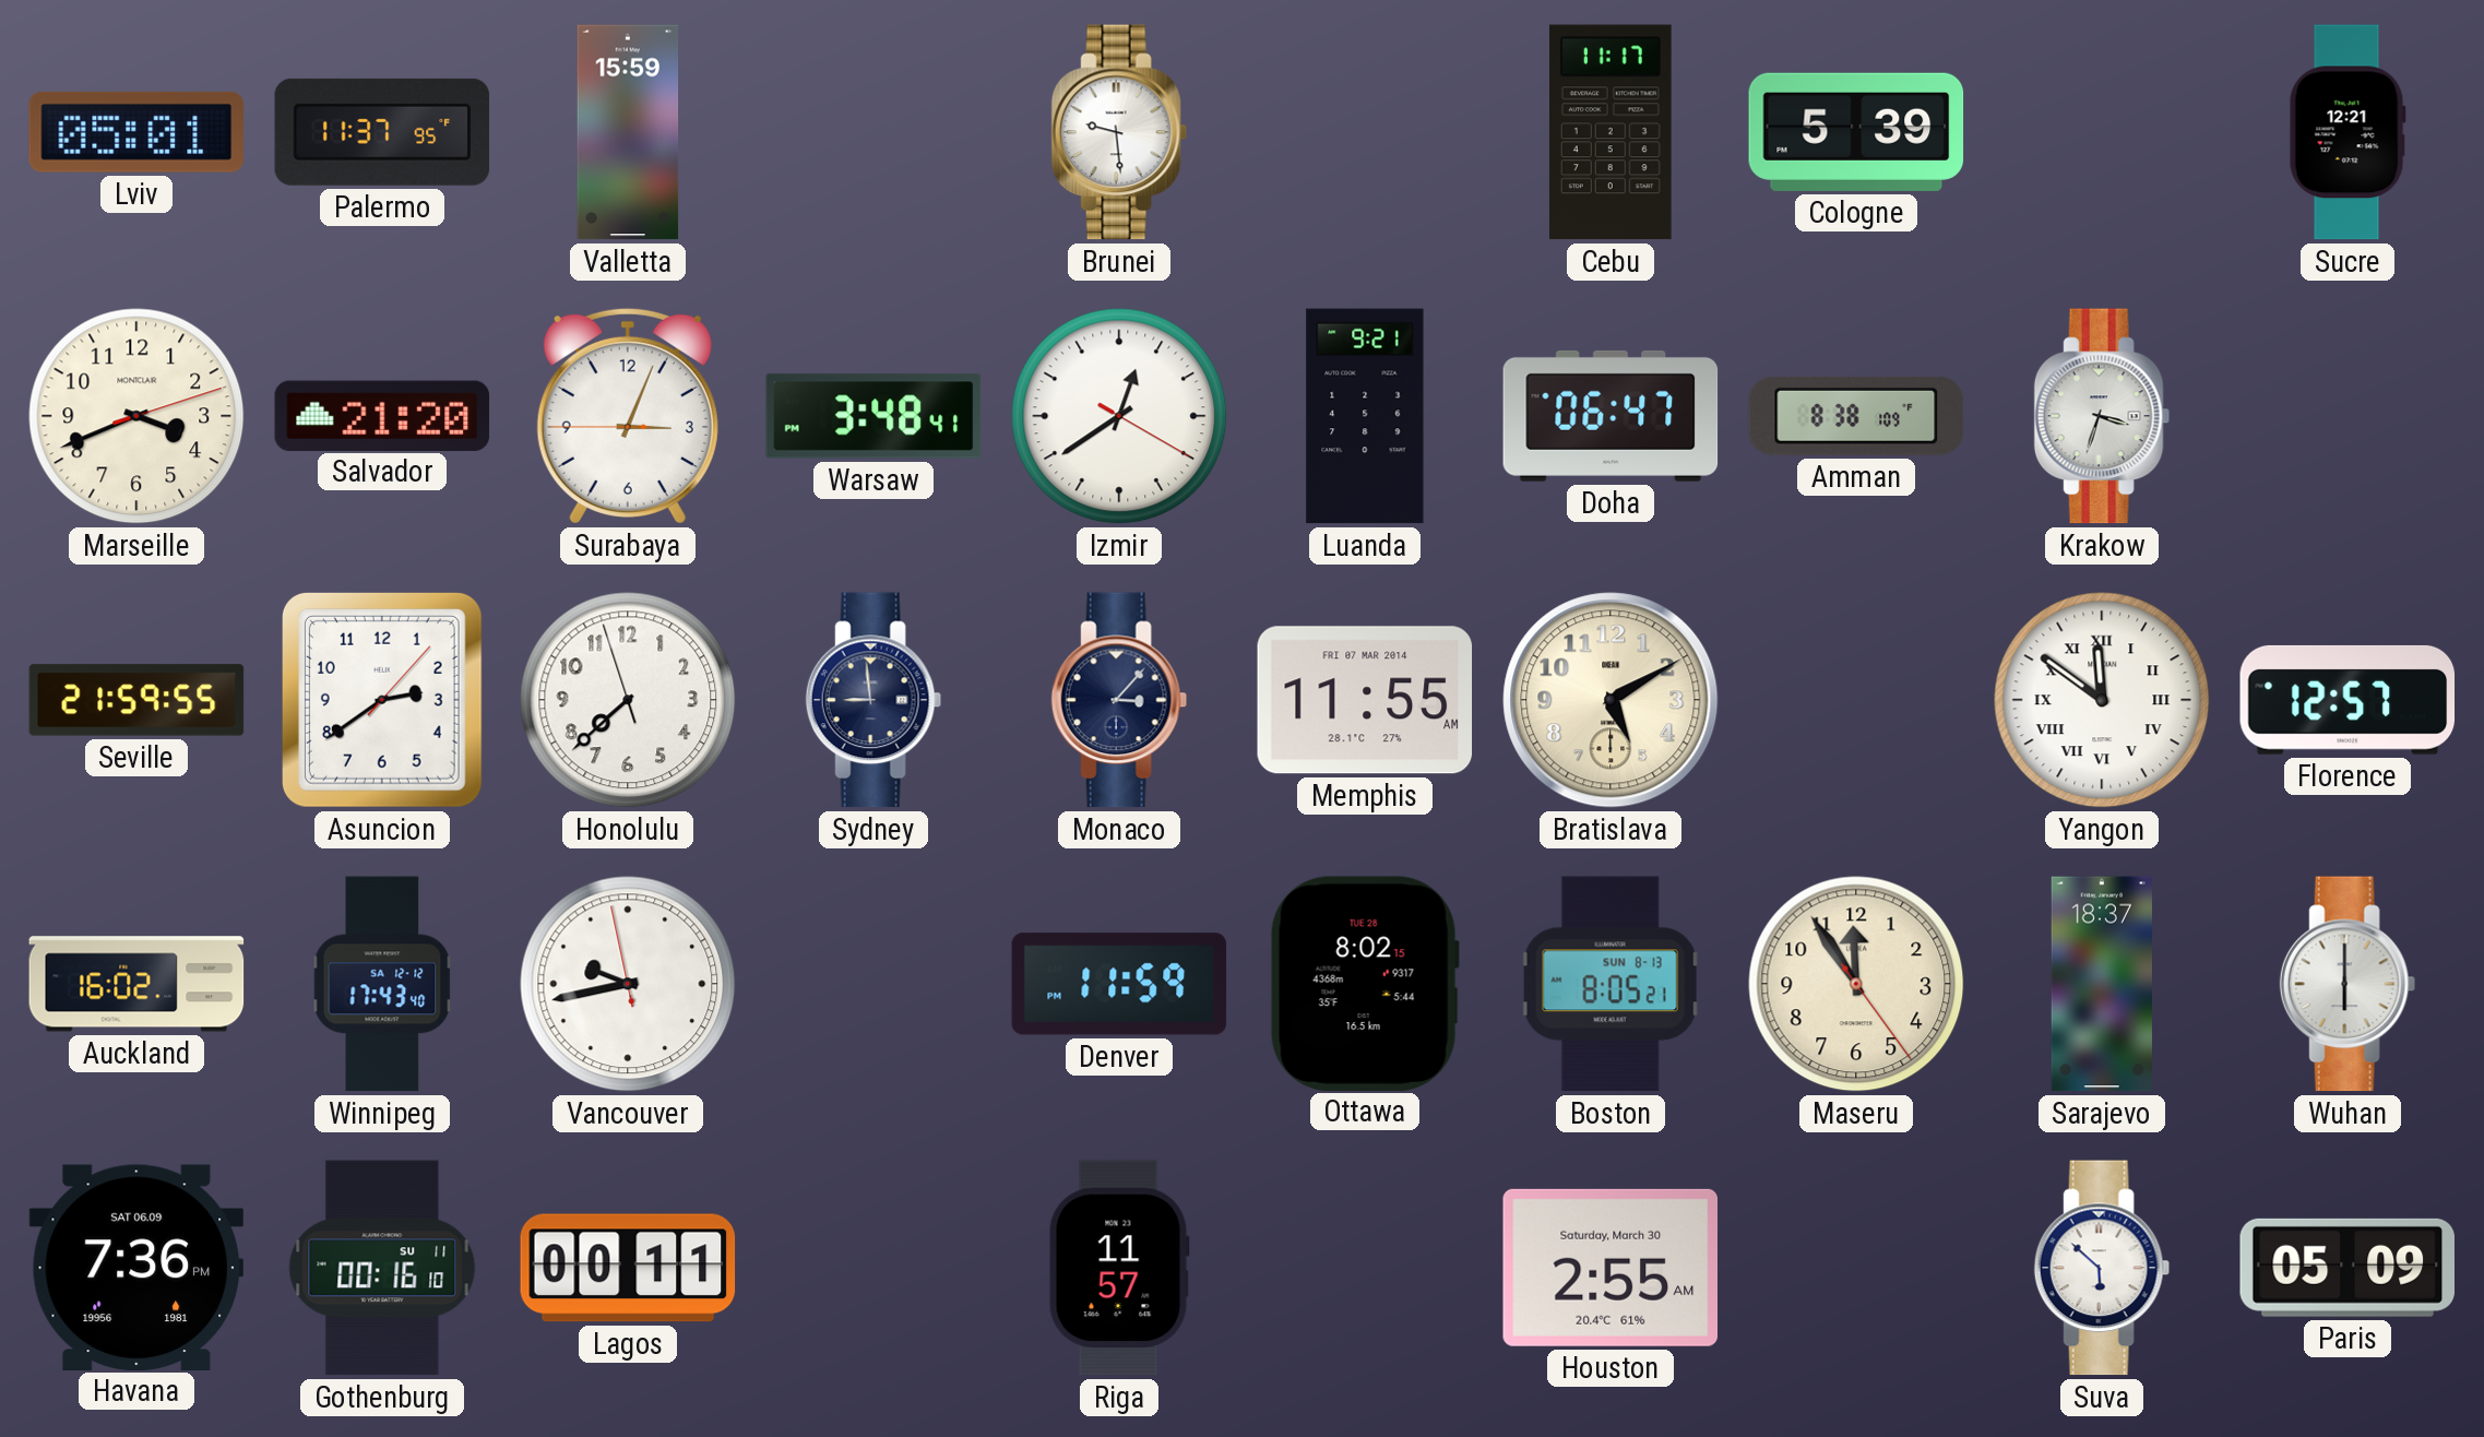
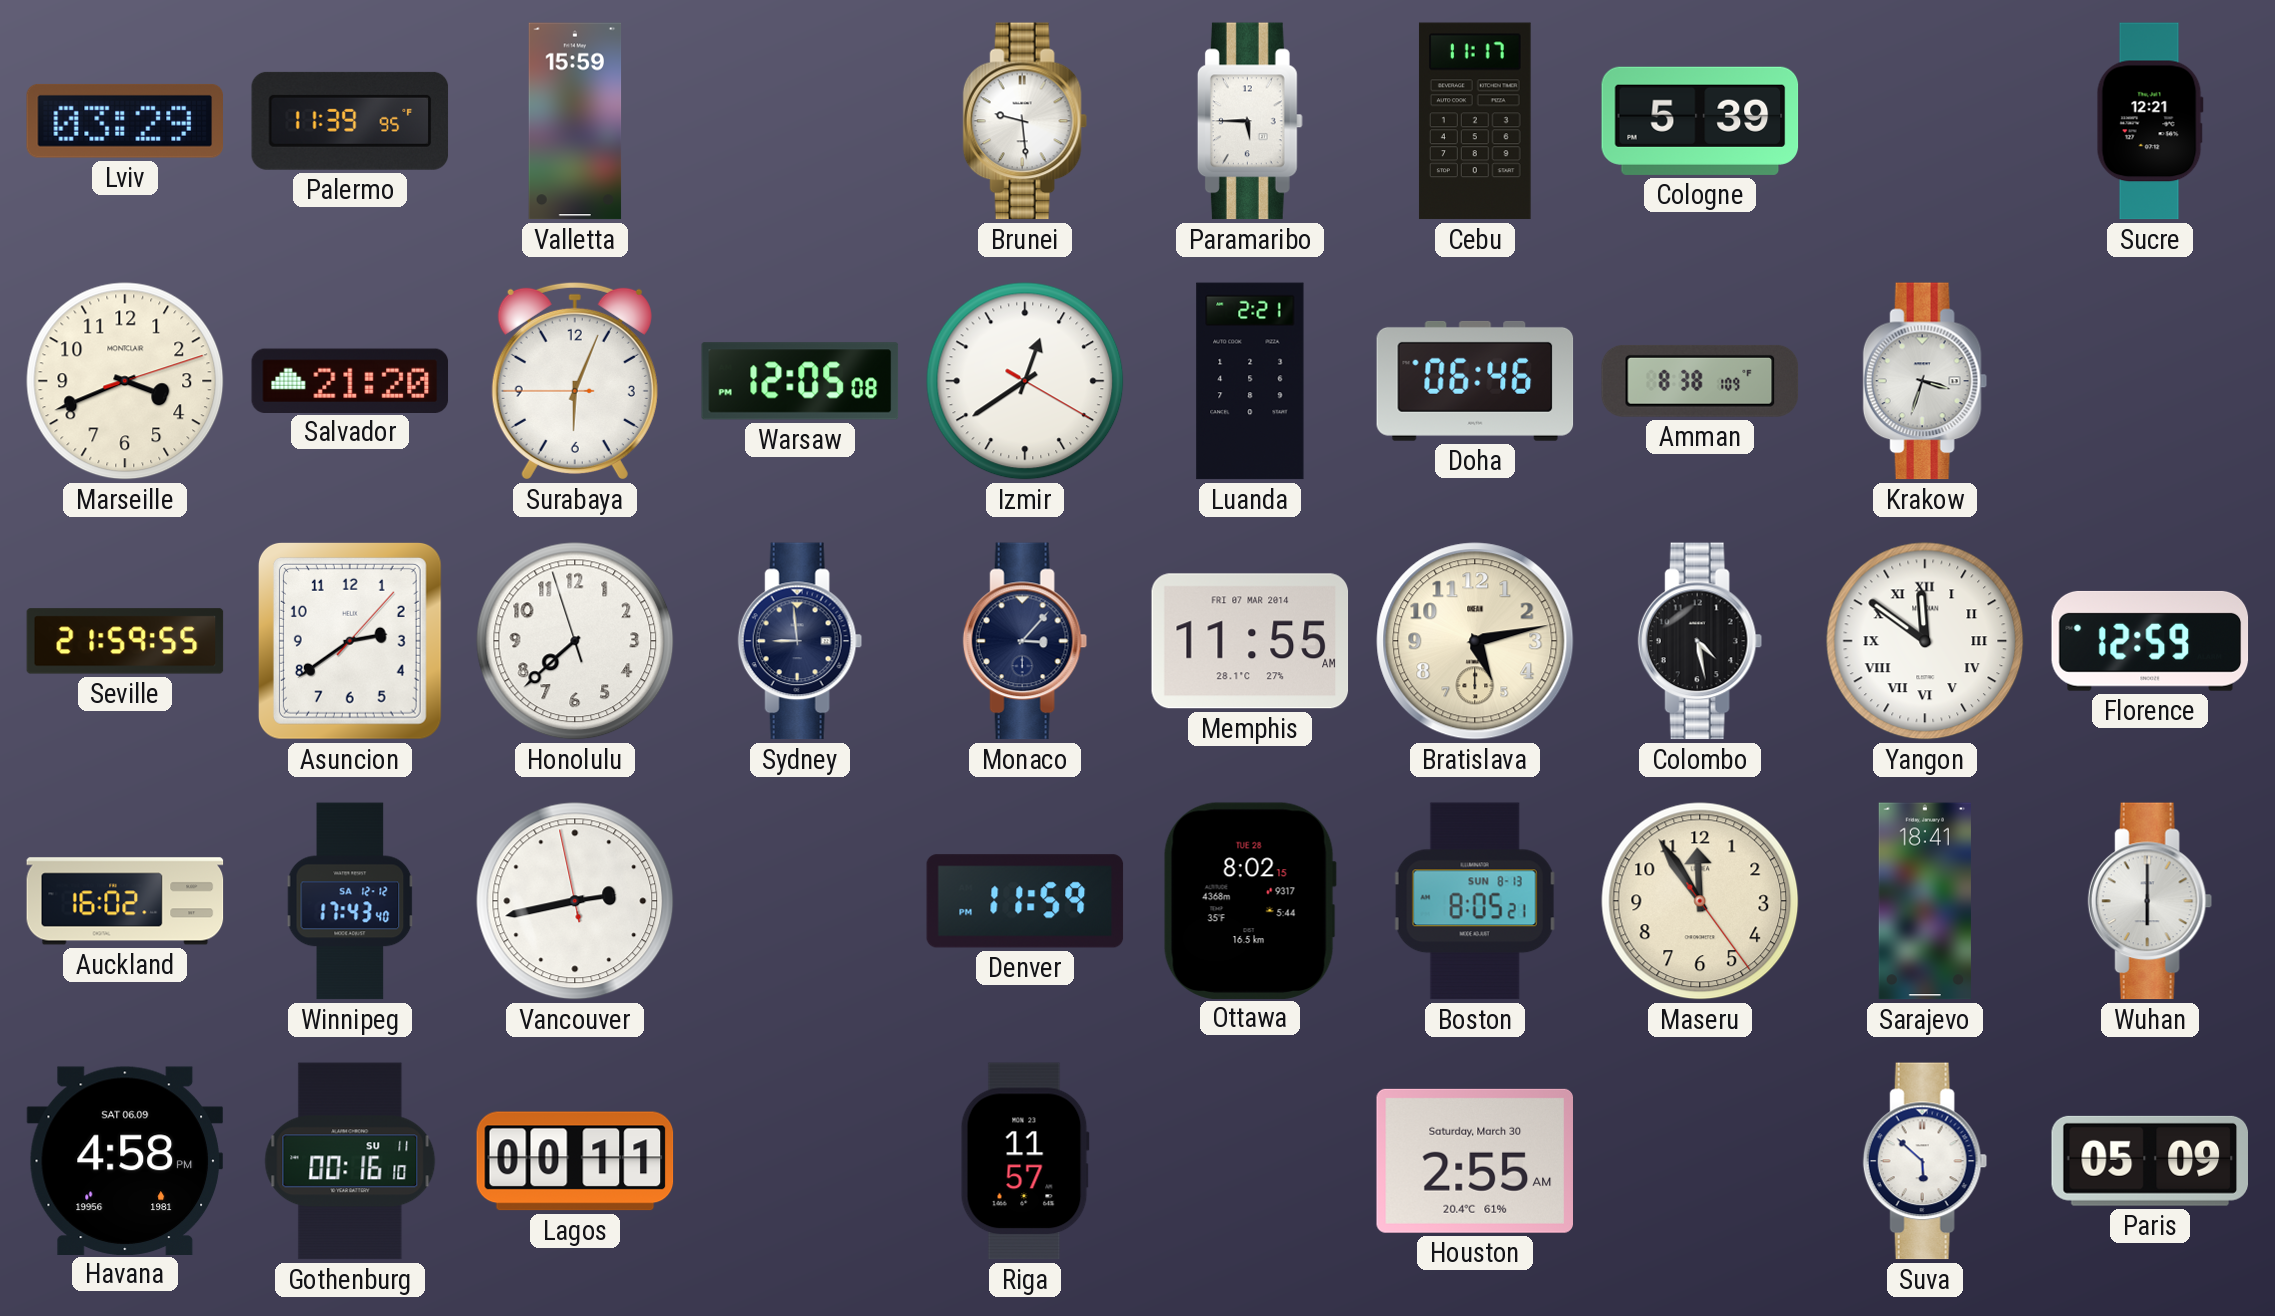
Lviv: 05:01 -> 03:29
Palermo: 11:37 -> 11:39
Paramaribo: none -> 5:45
Surabaya: 3:03 -> 6:03
Warsaw: 3:48 -> 12:05
Luanda: 9:21 -> 2:21
Doha: 06:47 -> 06:46
Bratislava: 5:10 -> 5:13
Colombo: none -> 4:28
Florence: 12:57 -> 12:59
Vancouver: 9:42 -> 2:42
Sarajevo: 18:37 -> 18:41
Havana: 7:36 -> 4:58
